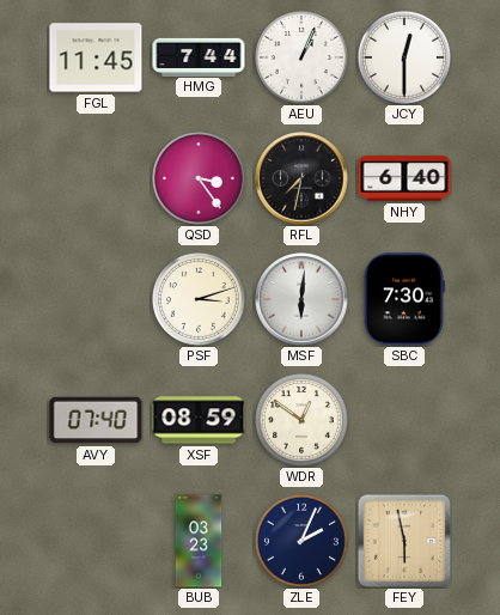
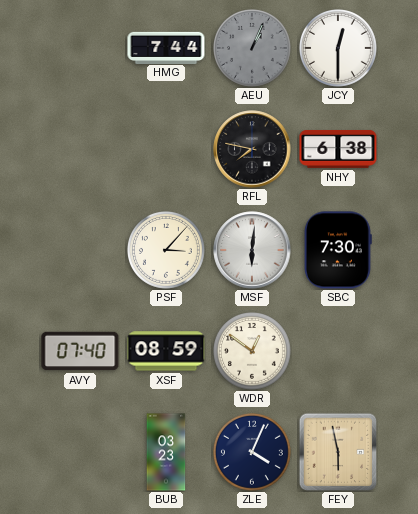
FGL: 11:45 -> none
AEU dial: white -> grey
QSD: 3:24 -> none
RFL: 7:32 -> 7:47
NHY: 6:40 -> 6:38
PSF: 3:12 -> 3:07
ZLE: 2:04 -> 4:04
